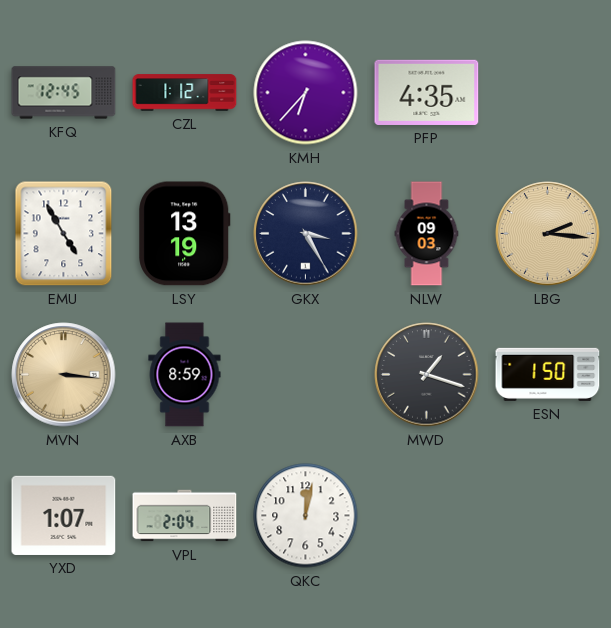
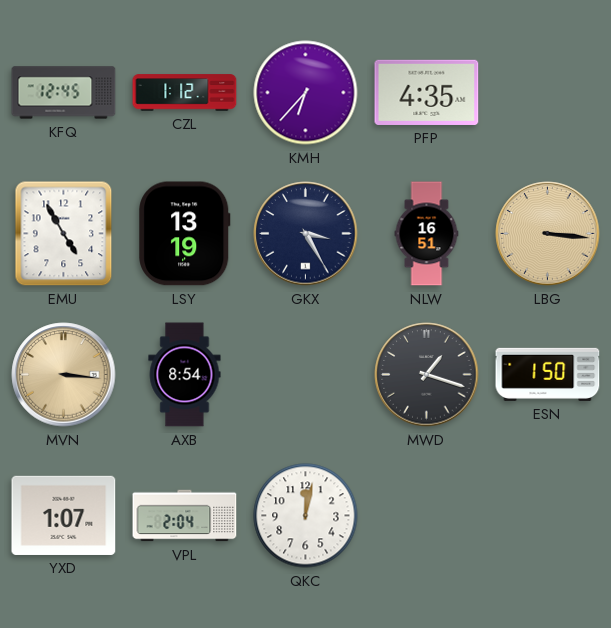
NLW: 09:03 -> 16:51
LBG: 2:16 -> 3:16
AXB: 8:59 -> 8:54
